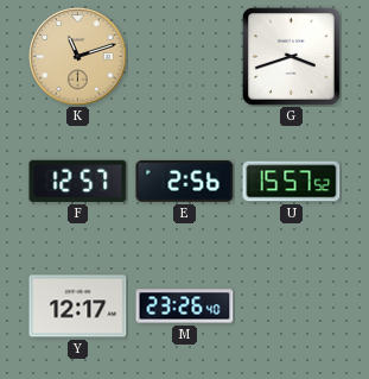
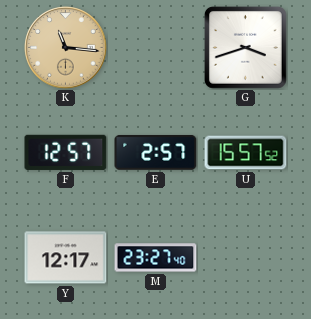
K: 11:12 -> 11:16
E: 2:56 -> 2:57
M: 23:26 -> 23:27
